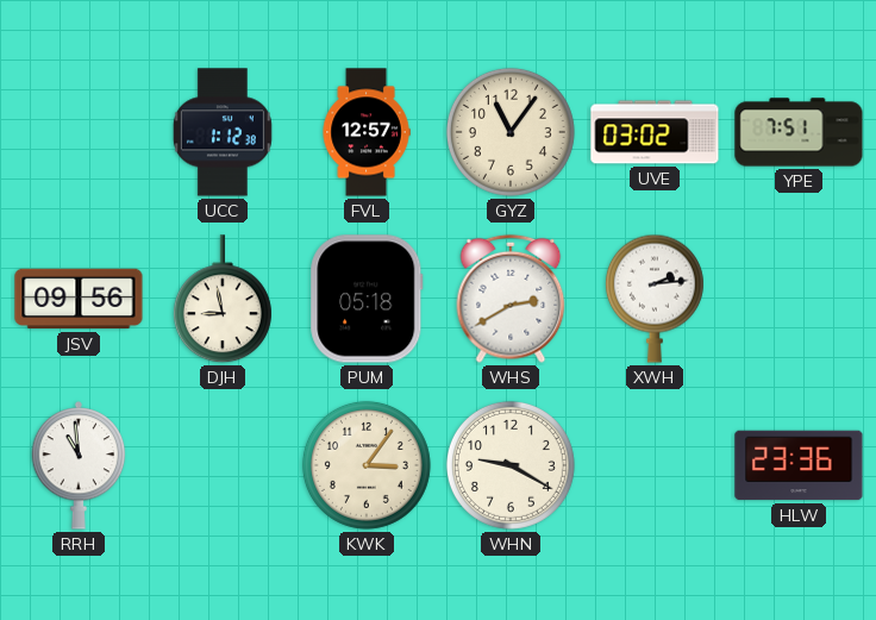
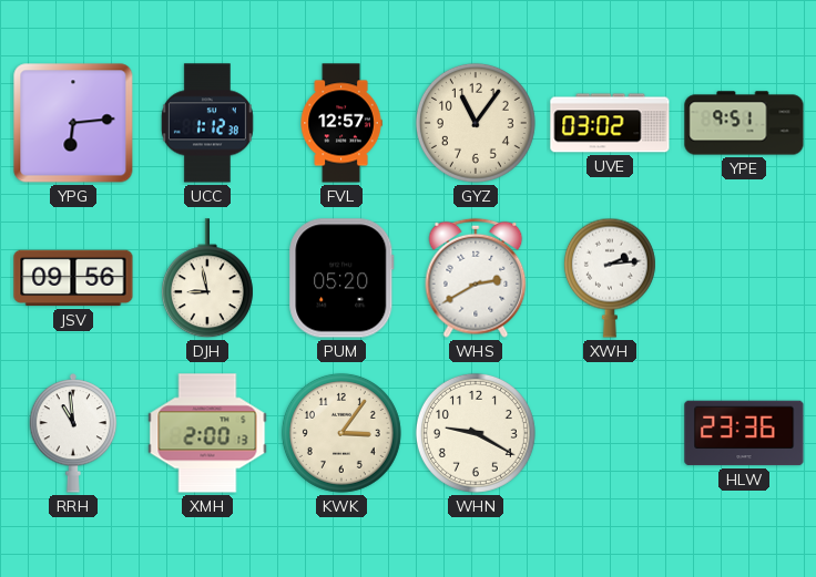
YPG: none -> 6:14
YPE: 7:51 -> 9:51
PUM: 05:18 -> 05:20
XMH: none -> 2:00
